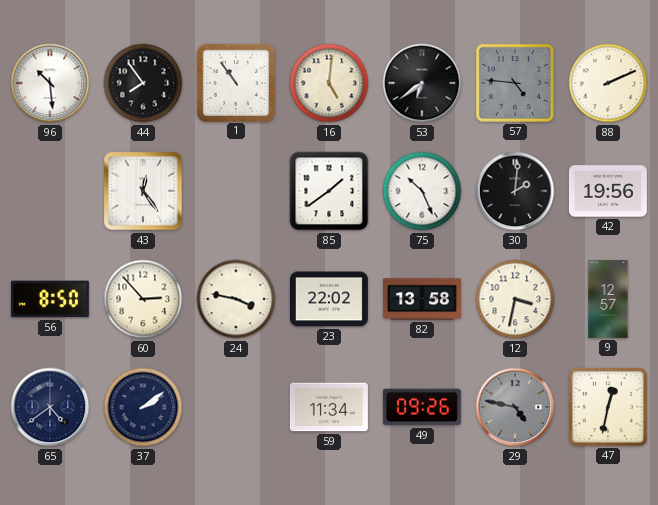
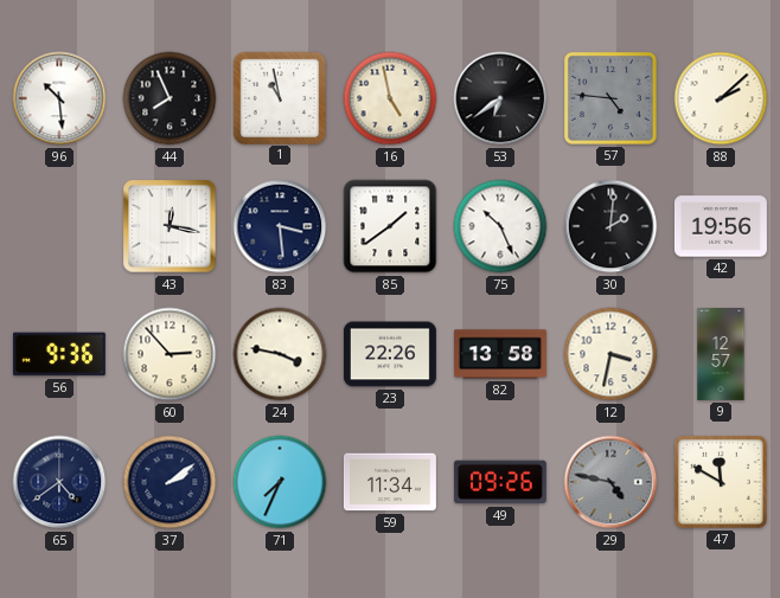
44: 7:54 -> 7:56
1: 10:54 -> 10:58
16: 5:01 -> 4:58
88: 2:11 -> 2:08
43: 12:24 -> 12:17
83: none -> 3:29
56: 8:50 -> 9:36
23: 22:02 -> 22:26
71: none -> 7:34
47: 12:32 -> 11:50
